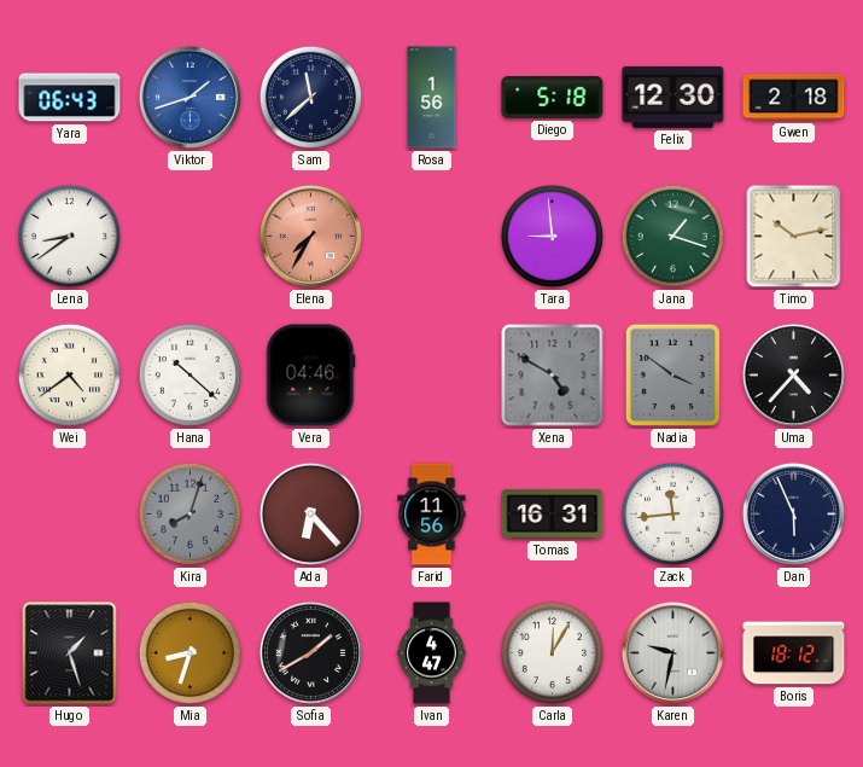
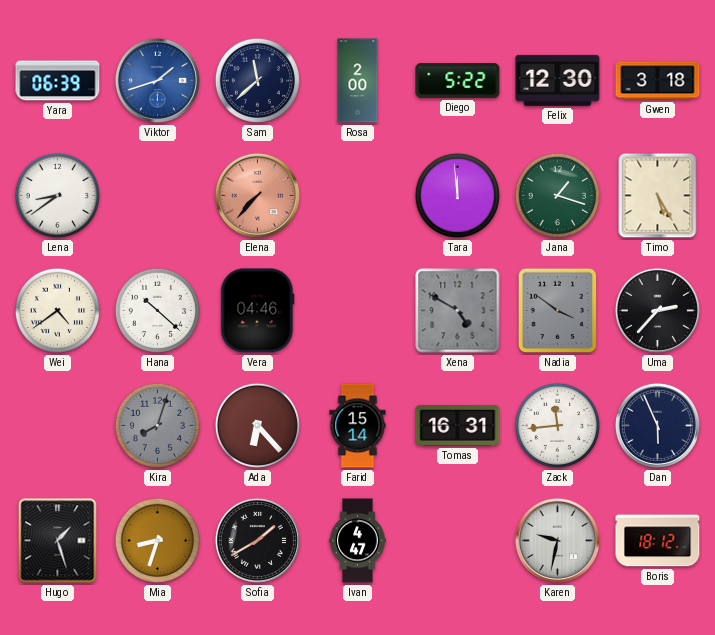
Yara: 06:43 -> 06:39
Rosa: 1:56 -> 2:00
Diego: 5:18 -> 5:22
Gwen: 2:18 -> 3:18
Elena: 7:35 -> 7:37
Tara: 8:59 -> 11:59
Timo: 10:13 -> 5:25
Uma: 4:37 -> 2:37
Farid: 11:56 -> 15:14
Carla: 12:05 -> none
